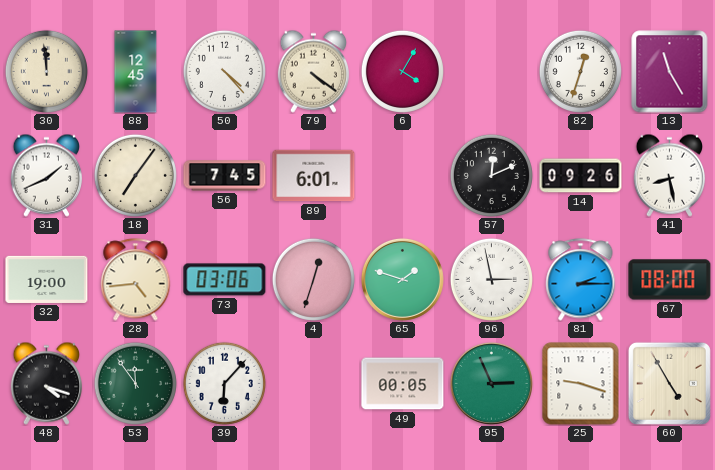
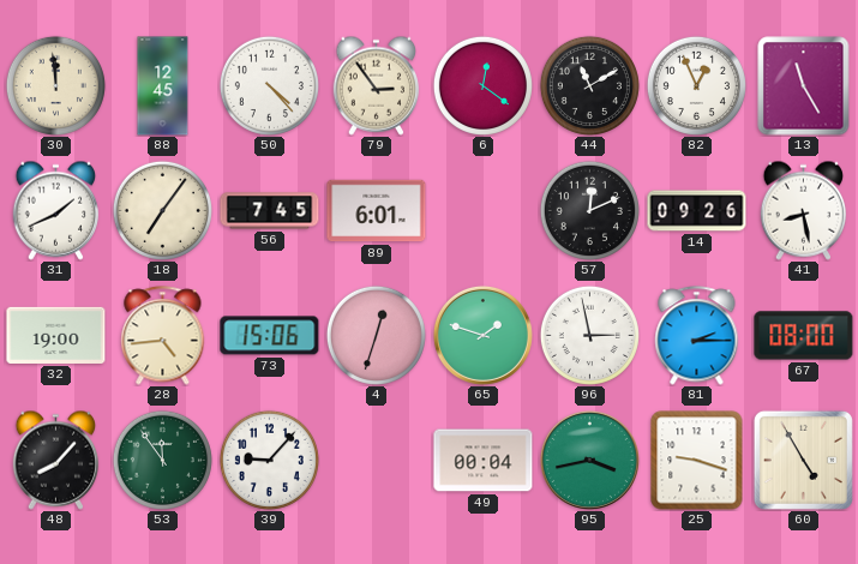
79: 4:21 -> 2:54
6: 4:05 -> 12:21
44: none -> 11:10
82: 12:33 -> 12:56
73: 03:06 -> 15:06
48: 4:18 -> 8:07
39: 6:07 -> 9:07
49: 00:05 -> 00:04
95: 2:56 -> 3:43
